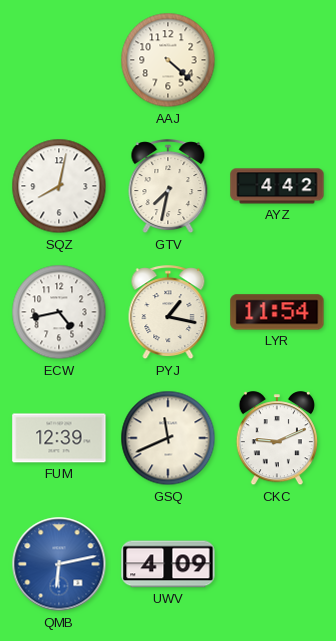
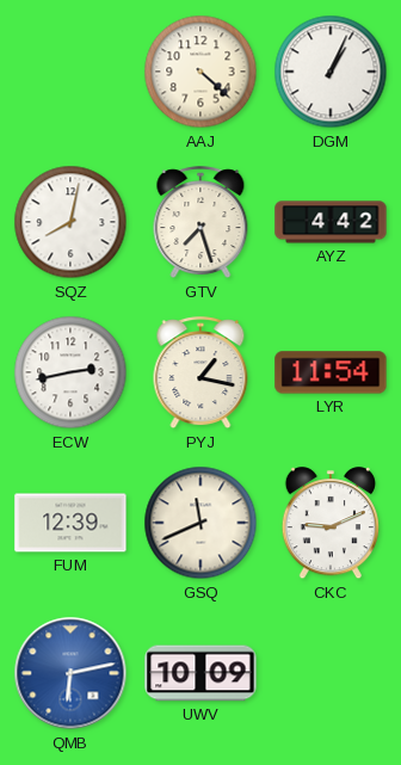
DGM: none -> 1:04
GTV: 7:32 -> 7:27
ECW: 4:43 -> 2:43
UWV: 4:09 -> 10:09
